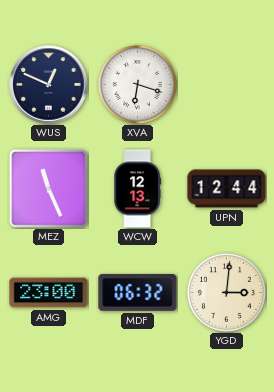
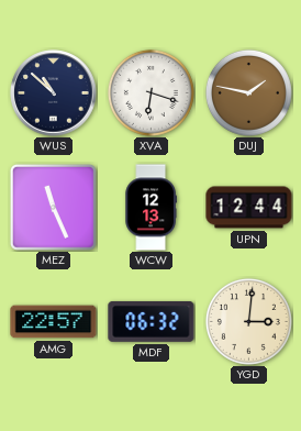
WUS: 12:49 -> 10:52
DUJ: none -> 1:47
AMG: 23:00 -> 22:57
